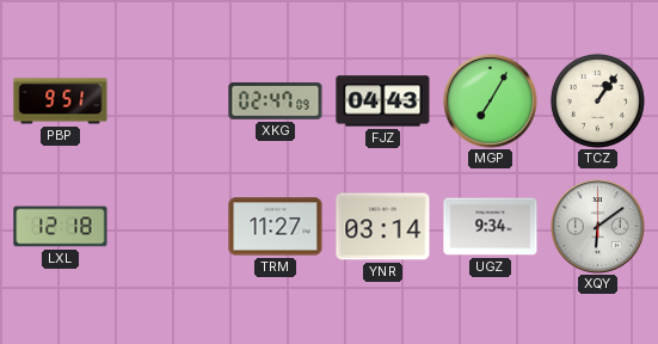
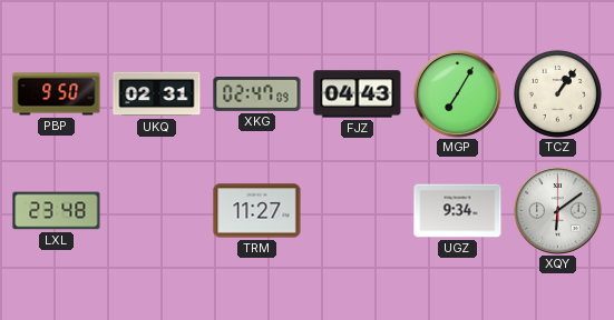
PBP: 9:51 -> 9:50
UKQ: none -> 02:31
LXL: 12:18 -> 23:48
YNR: 03:14 -> none
